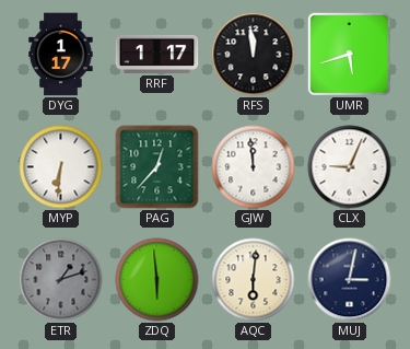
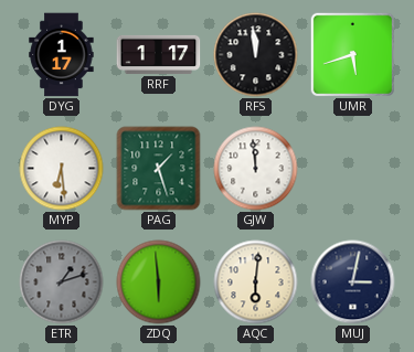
MYP: 6:31 -> 6:29
PAG: 12:37 -> 1:27
CLX: 9:04 -> none
